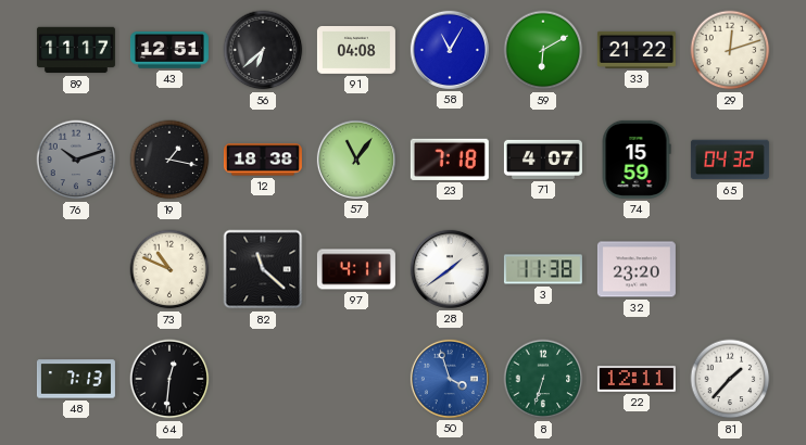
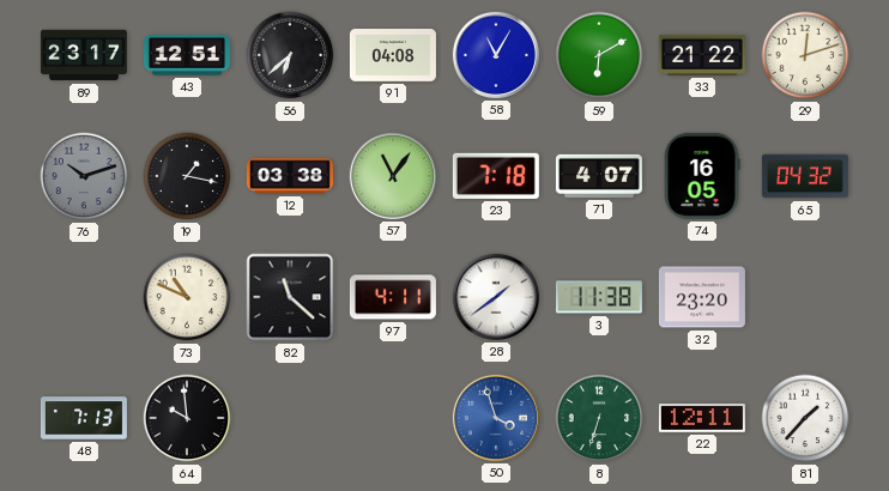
89: 11:17 -> 23:17
12: 18:38 -> 03:38
74: 15:59 -> 16:05
64: 12:31 -> 9:59
